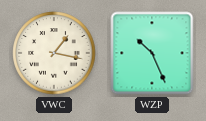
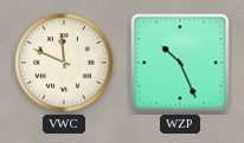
VWC: 1:17 -> 11:49
